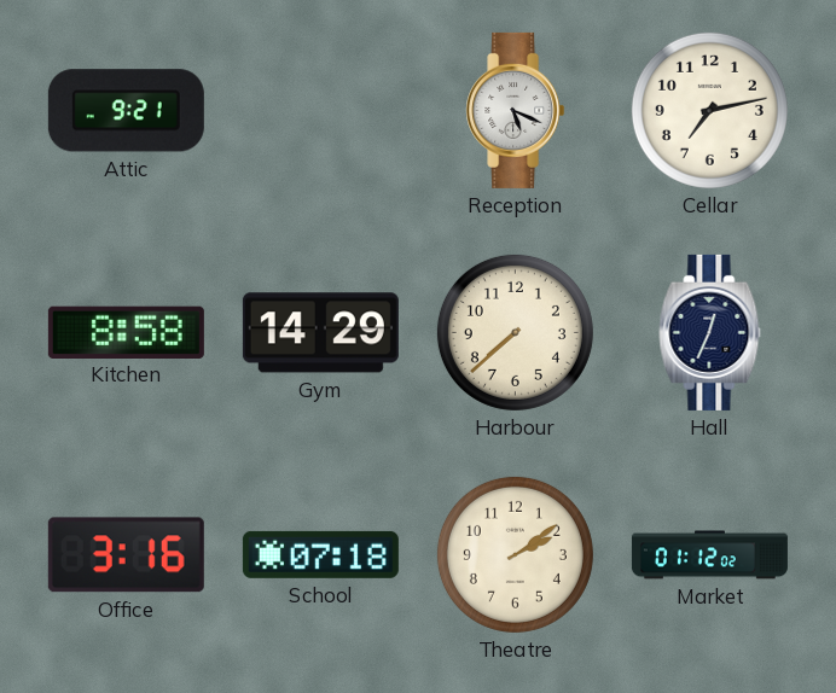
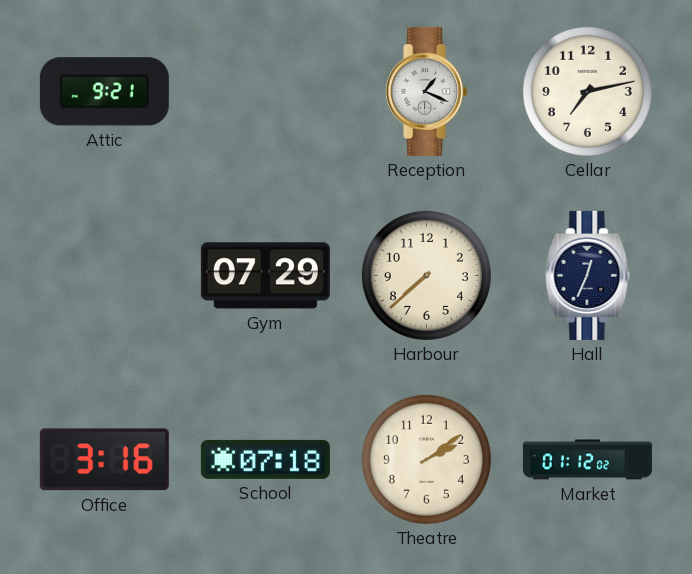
Reception: 5:19 -> 1:19
Kitchen: 8:58 -> none
Gym: 14:29 -> 07:29
